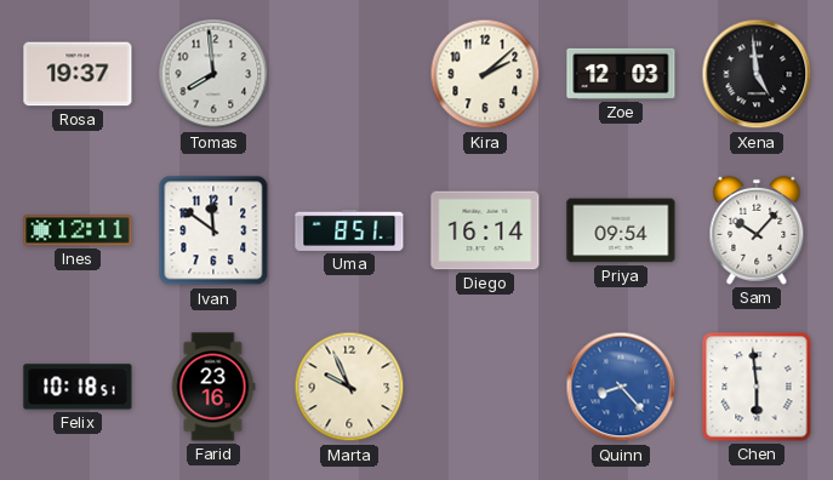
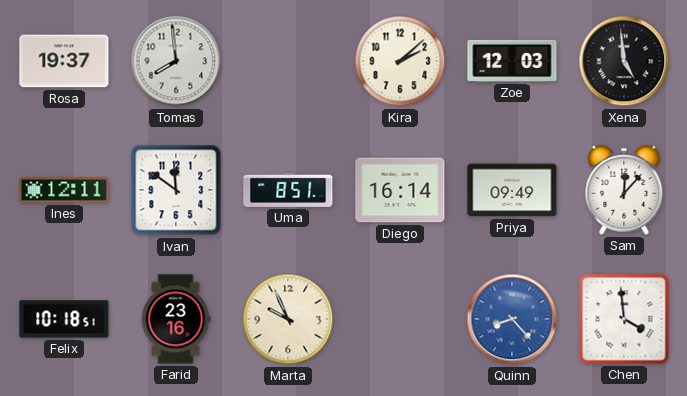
Priya: 09:54 -> 09:49
Sam: 10:07 -> 12:07
Chen: 5:59 -> 3:59
